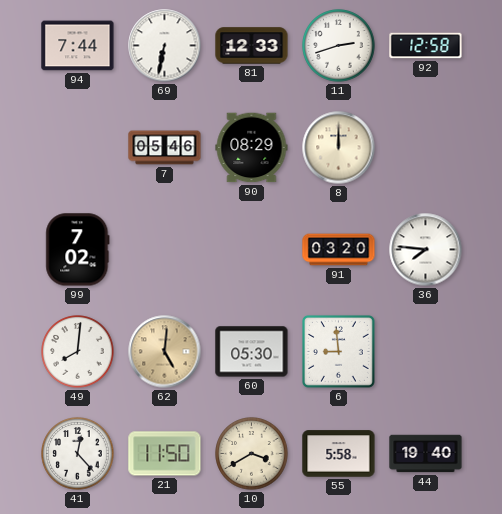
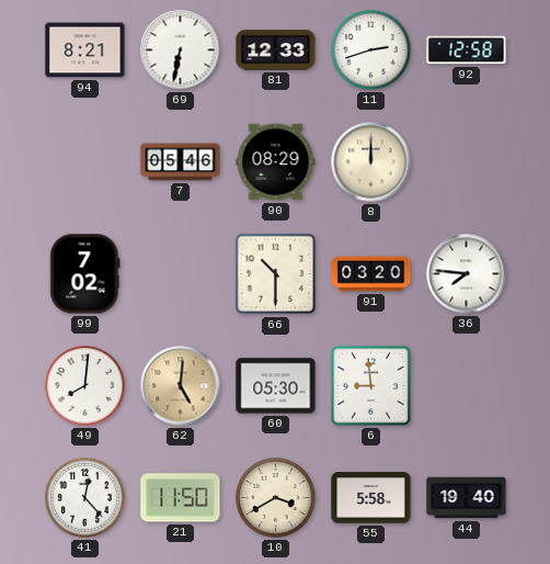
94: 7:44 -> 8:21
66: none -> 10:30
